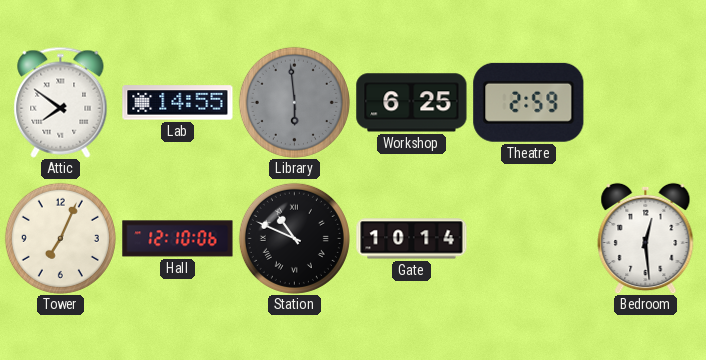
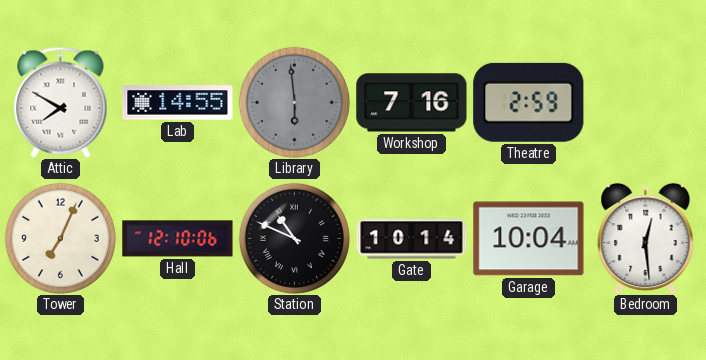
Attic: 7:51 -> 7:50
Workshop: 6:25 -> 7:16
Garage: none -> 10:04
